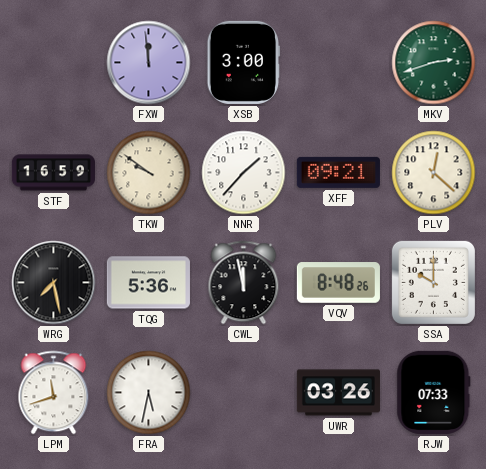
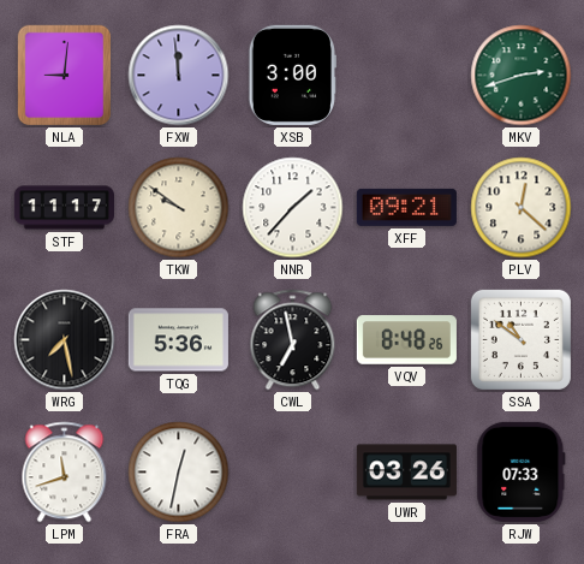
NLA: none -> 9:01
STF: 16:59 -> 11:17
CWL: 11:58 -> 6:58
SSA: 10:00 -> 10:51
FRA: 5:32 -> 12:32
